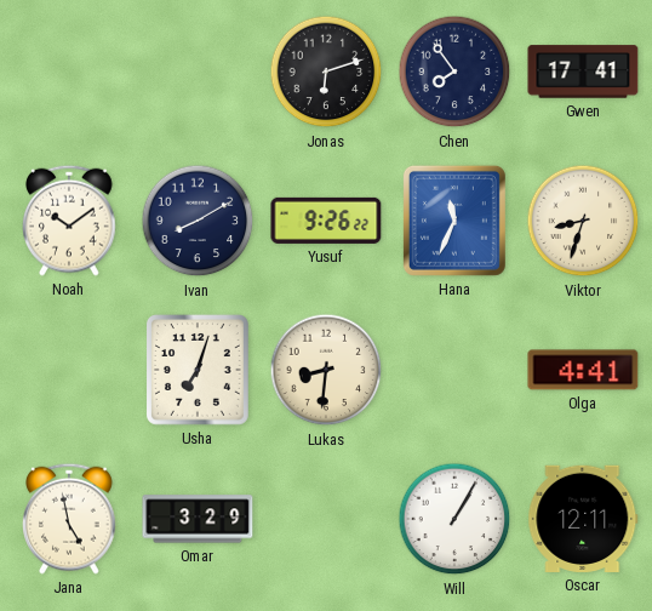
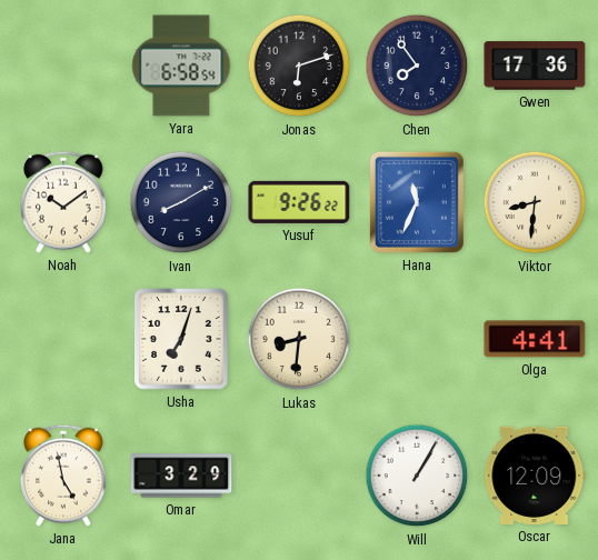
Yara: none -> 6:58
Gwen: 17:41 -> 17:36
Viktor: 8:33 -> 8:31
Oscar: 12:11 -> 12:09
